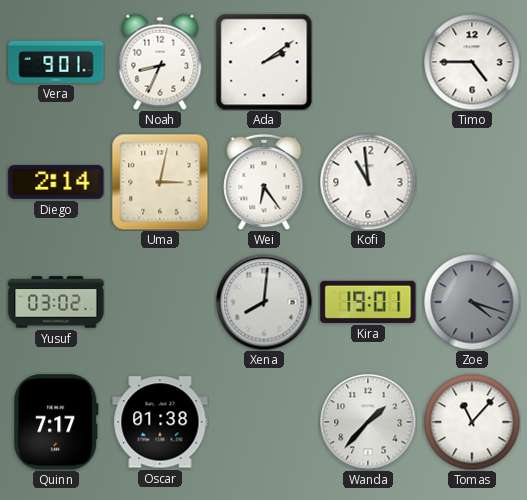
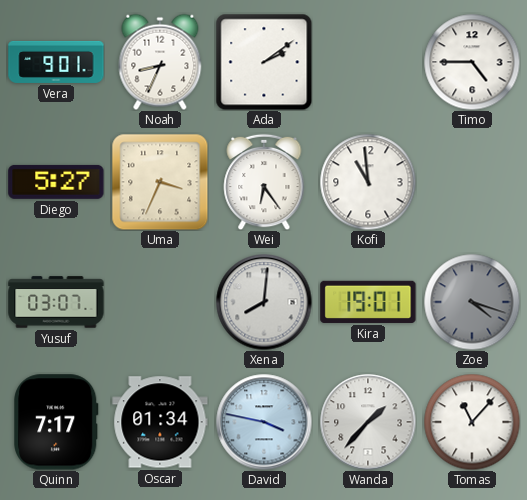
Diego: 2:14 -> 5:27
Uma: 3:02 -> 3:34
Yusuf: 03:02 -> 03:07
Oscar: 01:38 -> 01:34
David: none -> 3:47
